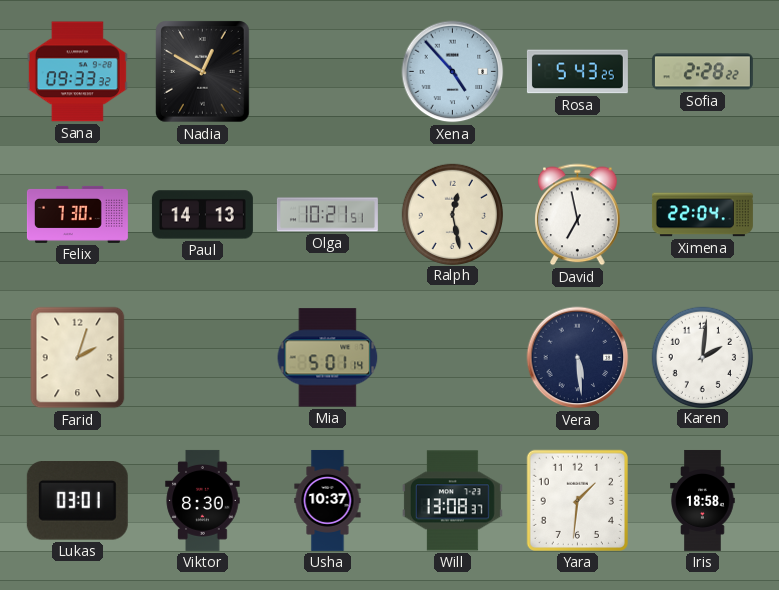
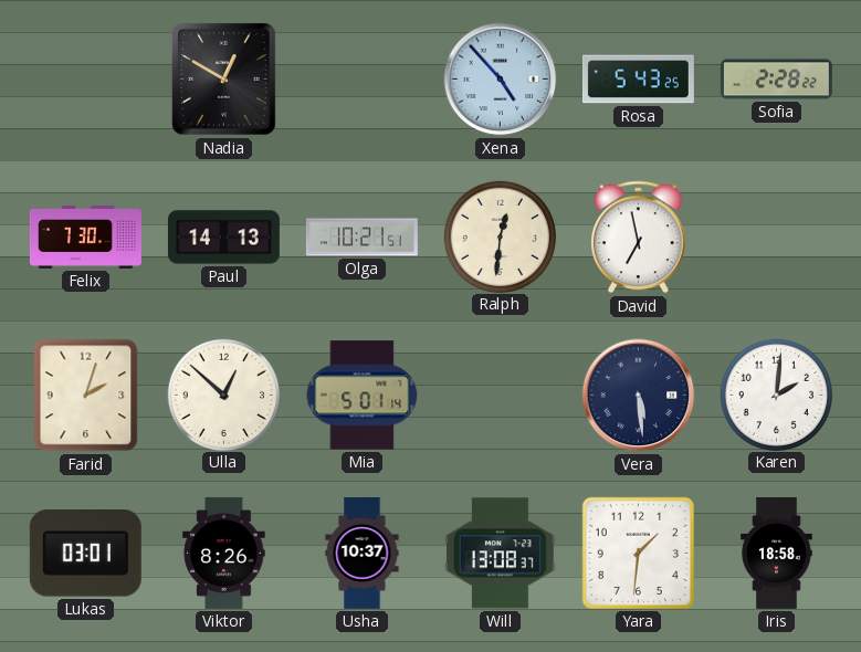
Sana: 09:33 -> none
Ralph: 12:28 -> 12:31
Ximena: 22:04 -> none
Ulla: none -> 12:52
Viktor: 8:30 -> 8:26
